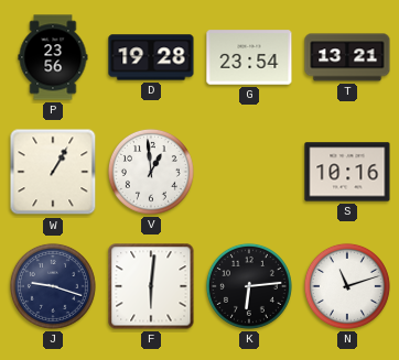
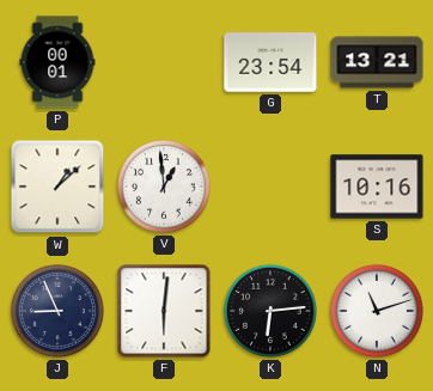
P: 23:56 -> 00:01
D: 19:28 -> none
W: 1:05 -> 1:08
J: 9:18 -> 8:56
